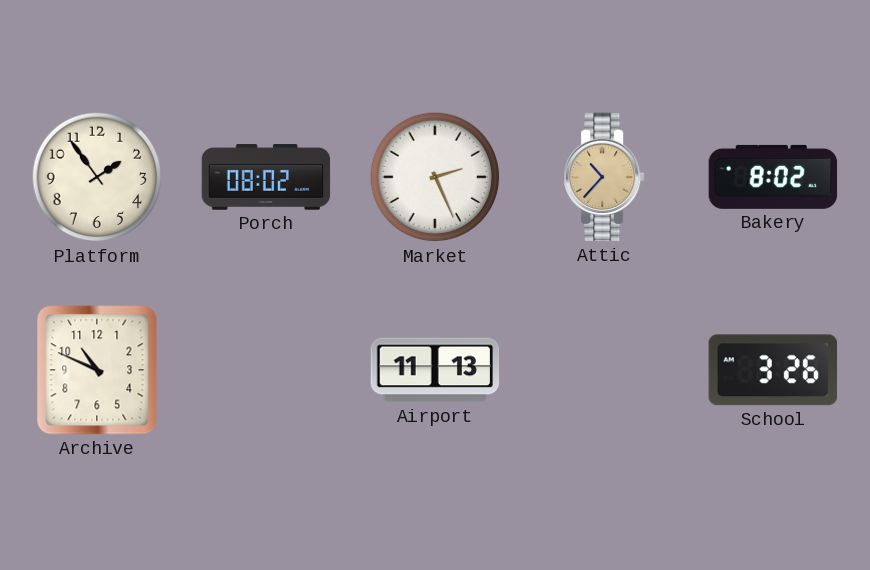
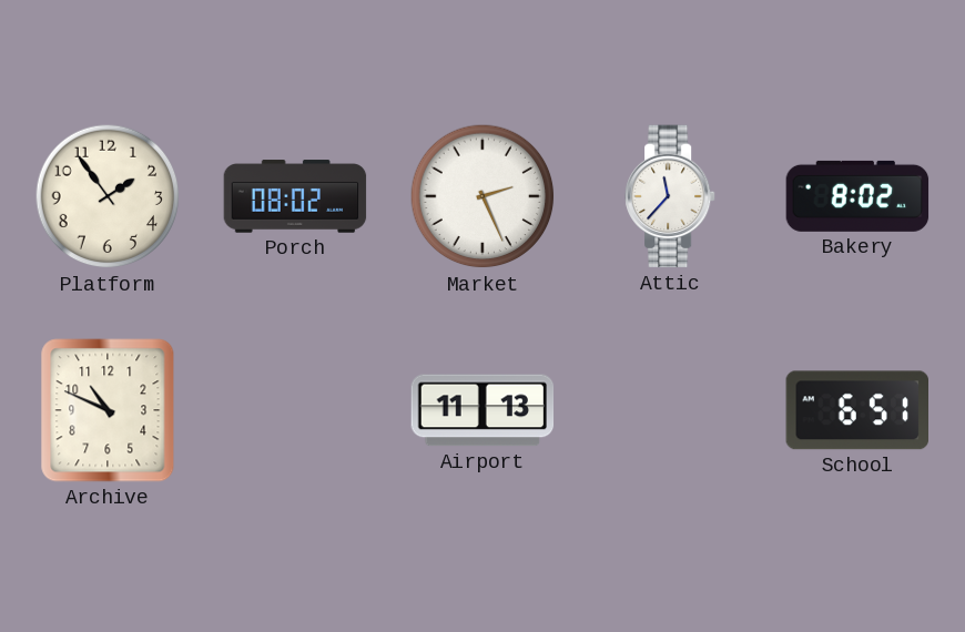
Attic: 10:37 -> 11:37
Attic dial: champagne -> white
School: 3:26 -> 6:51
